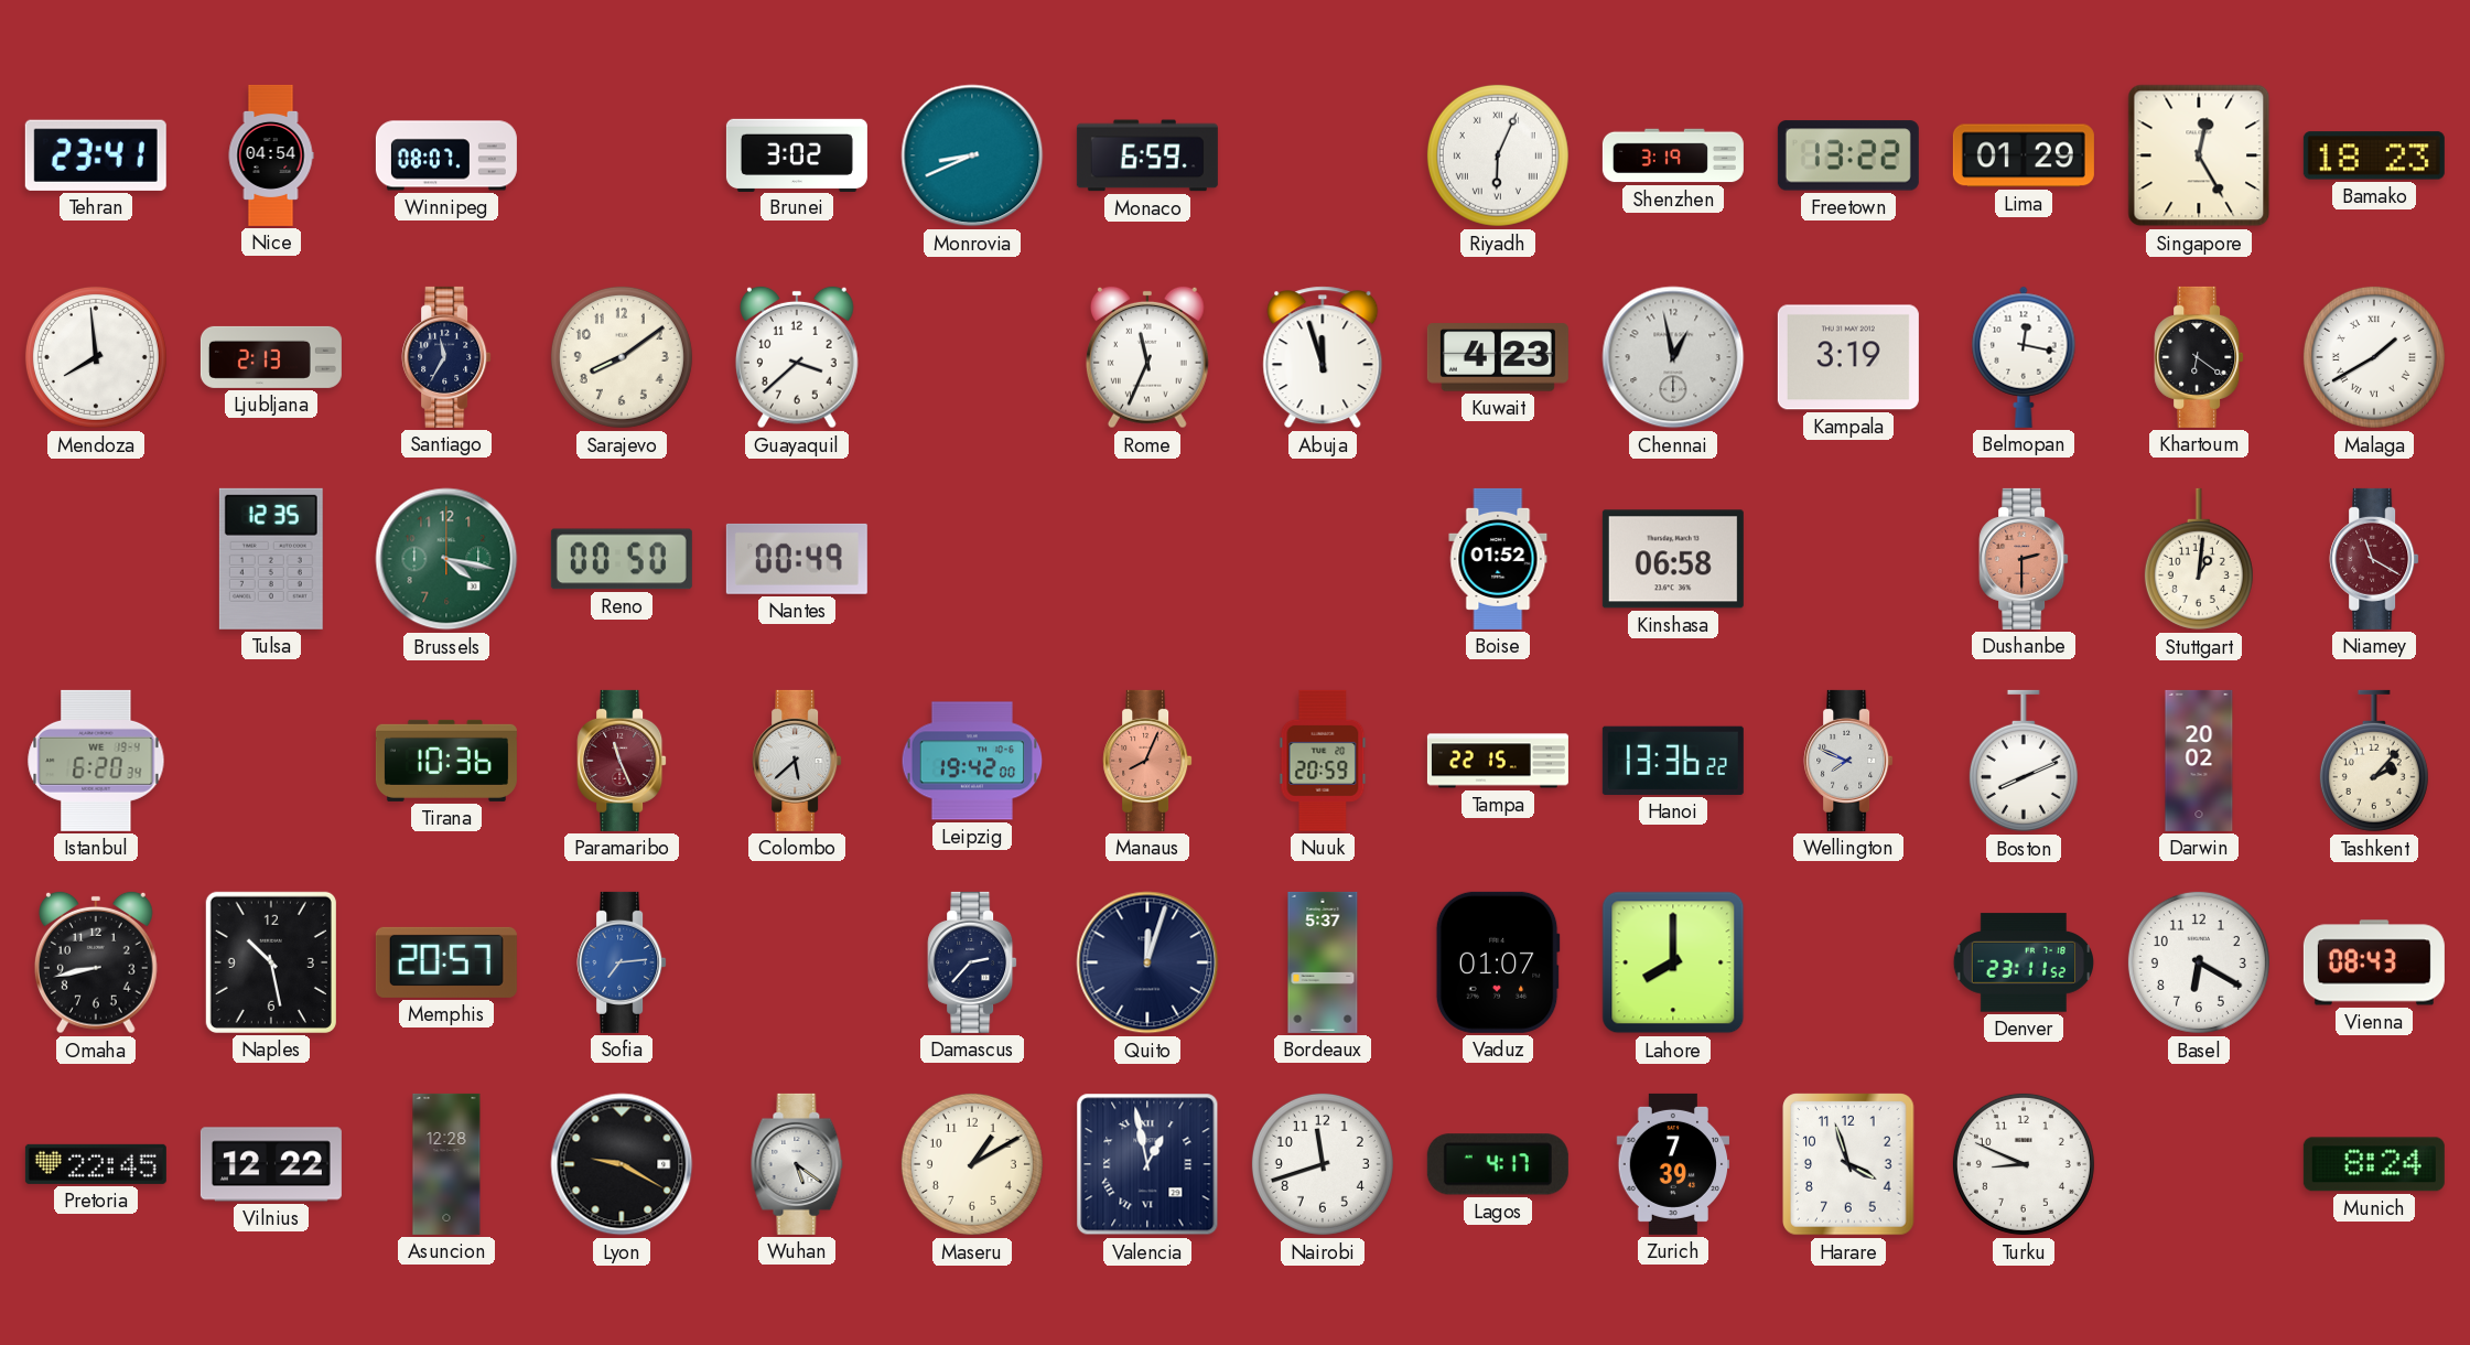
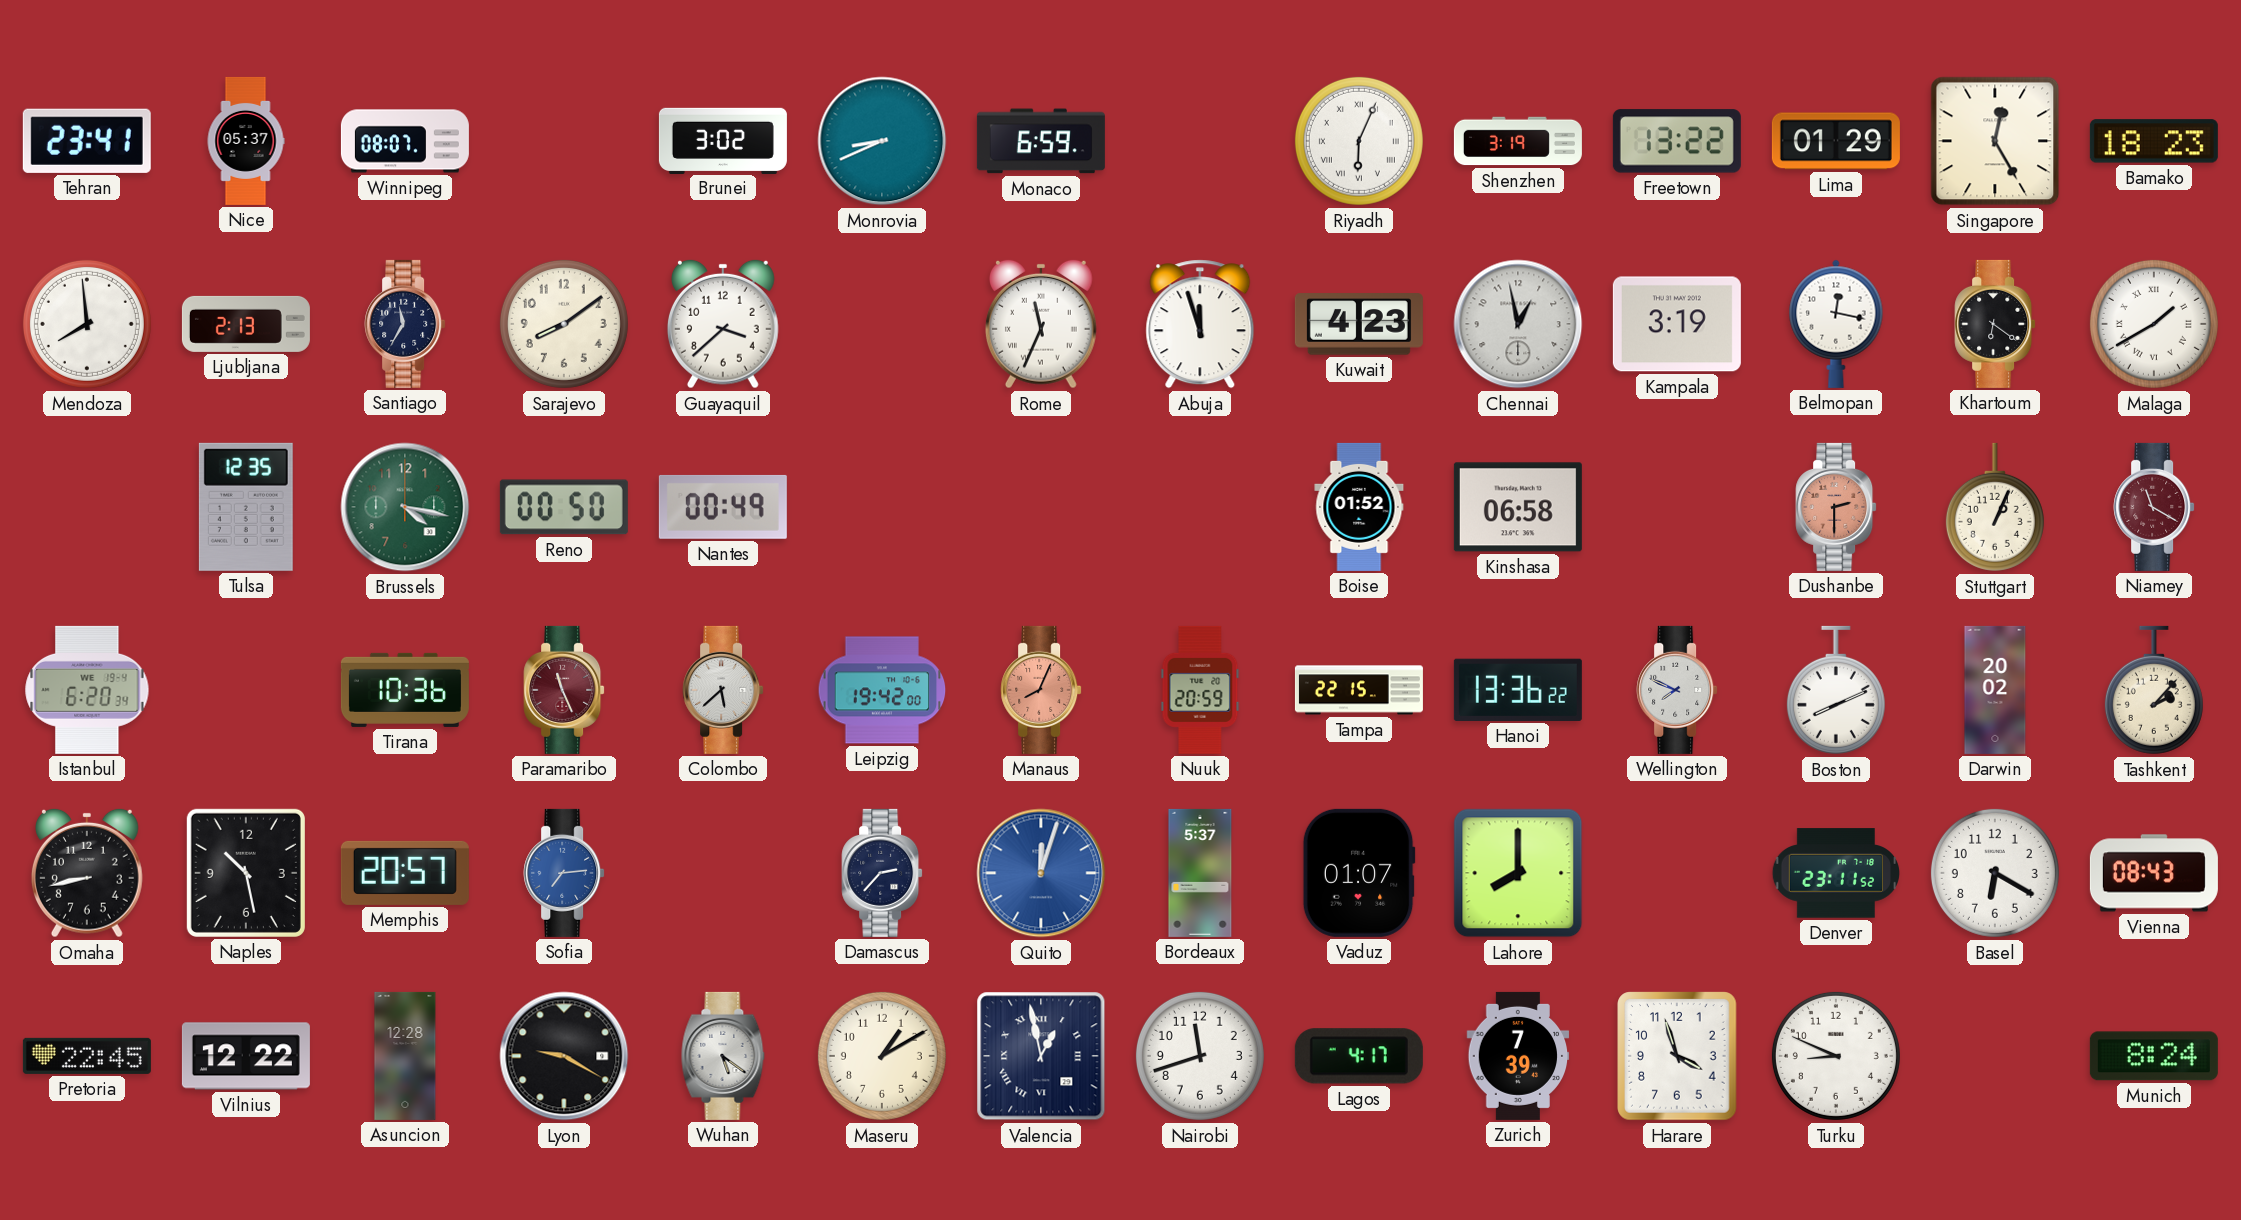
Nice: 04:54 -> 05:37
Stuttgart: 1:01 -> 1:04
Quito dial: navy -> blue
